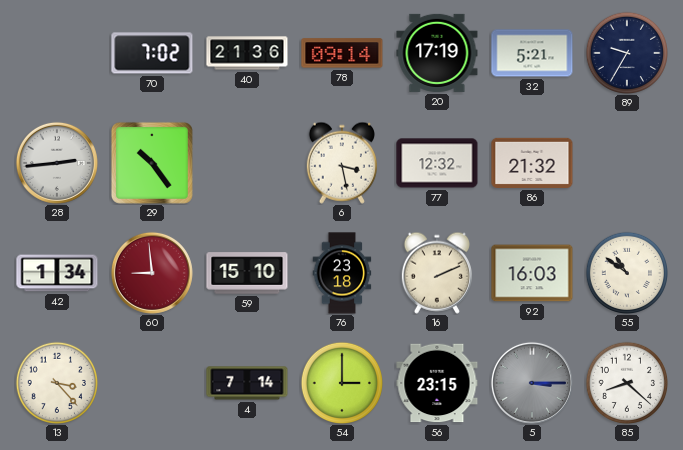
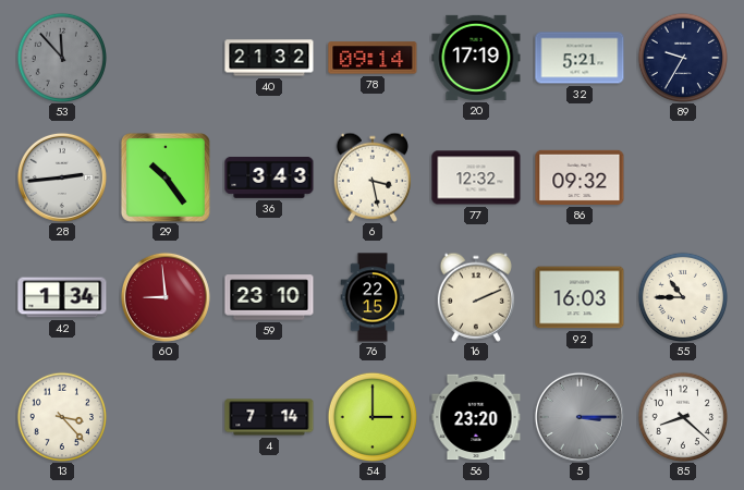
53: none -> 11:53
70: 7:02 -> none
40: 21:36 -> 21:32
36: none -> 3:43
86: 21:32 -> 09:32
59: 15:10 -> 23:10
76: 23:18 -> 22:15
55: 10:51 -> 10:45
56: 23:15 -> 23:20
